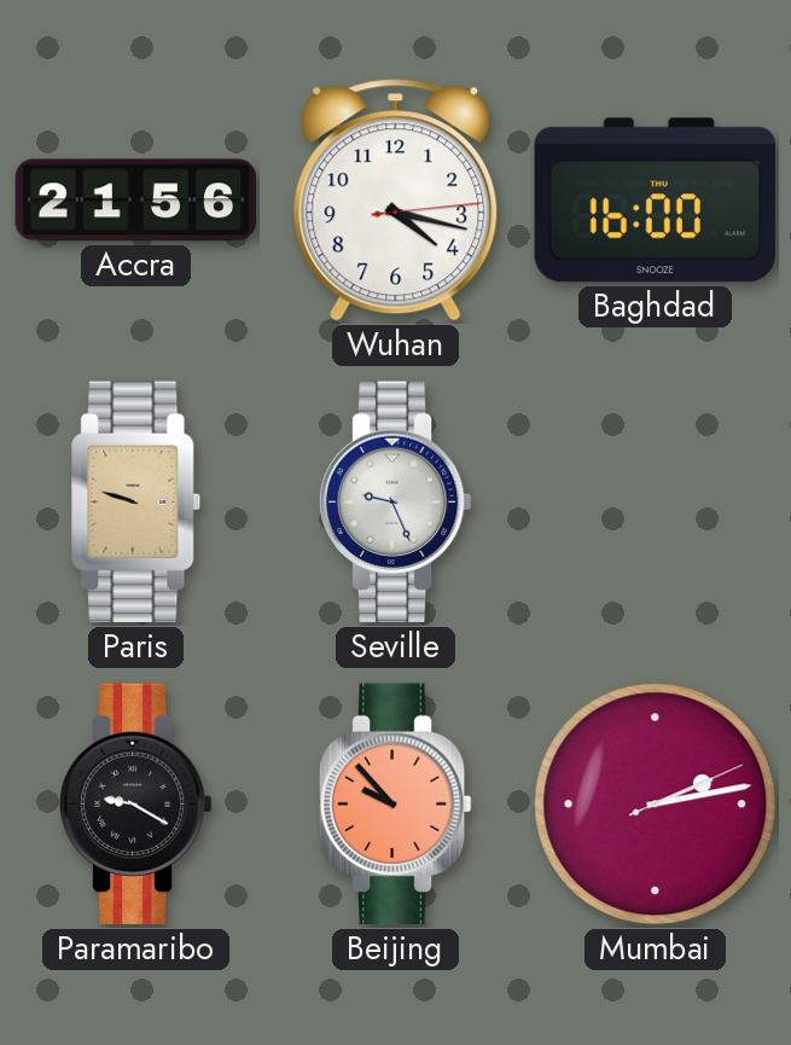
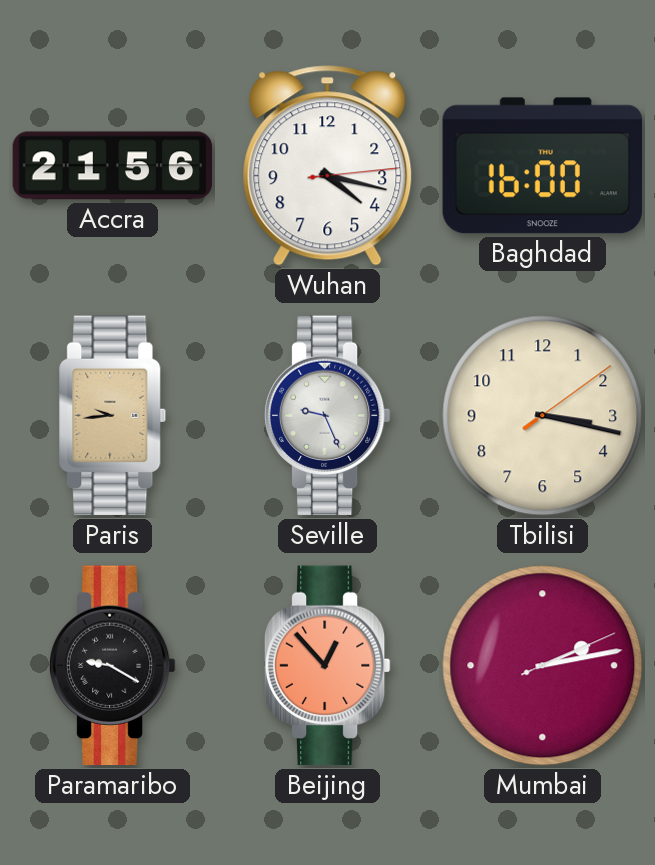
Paris: 9:48 -> 9:44
Tbilisi: none -> 3:17
Beijing: 9:53 -> 12:53
